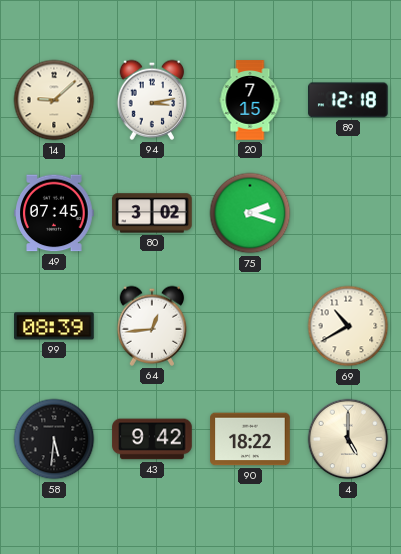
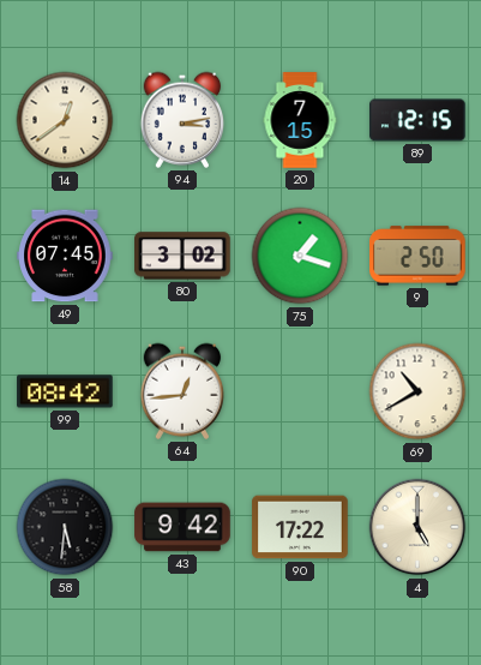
14: 9:08 -> 12:39
89: 12:18 -> 12:15
75: 2:18 -> 1:18
9: none -> 2:50
99: 08:39 -> 08:42
90: 18:22 -> 17:22
